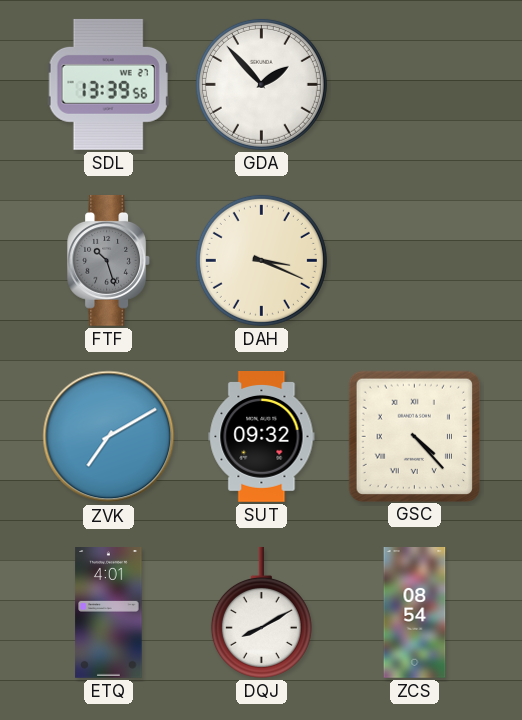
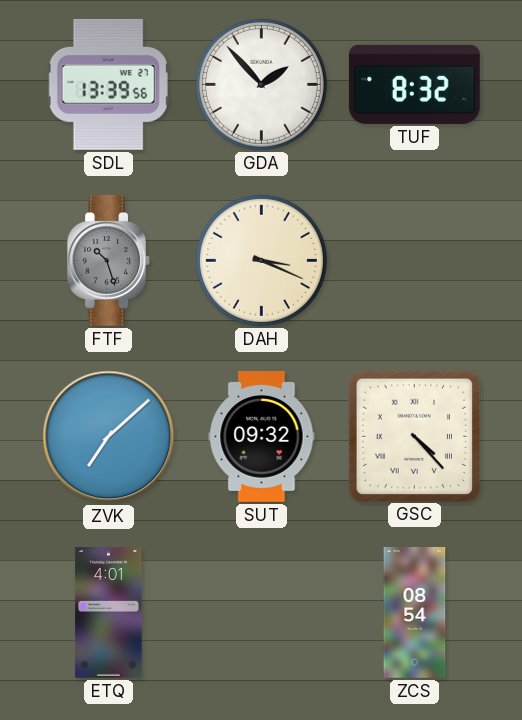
TUF: none -> 8:32
ZVK: 7:10 -> 7:08
DQJ: 8:10 -> none
